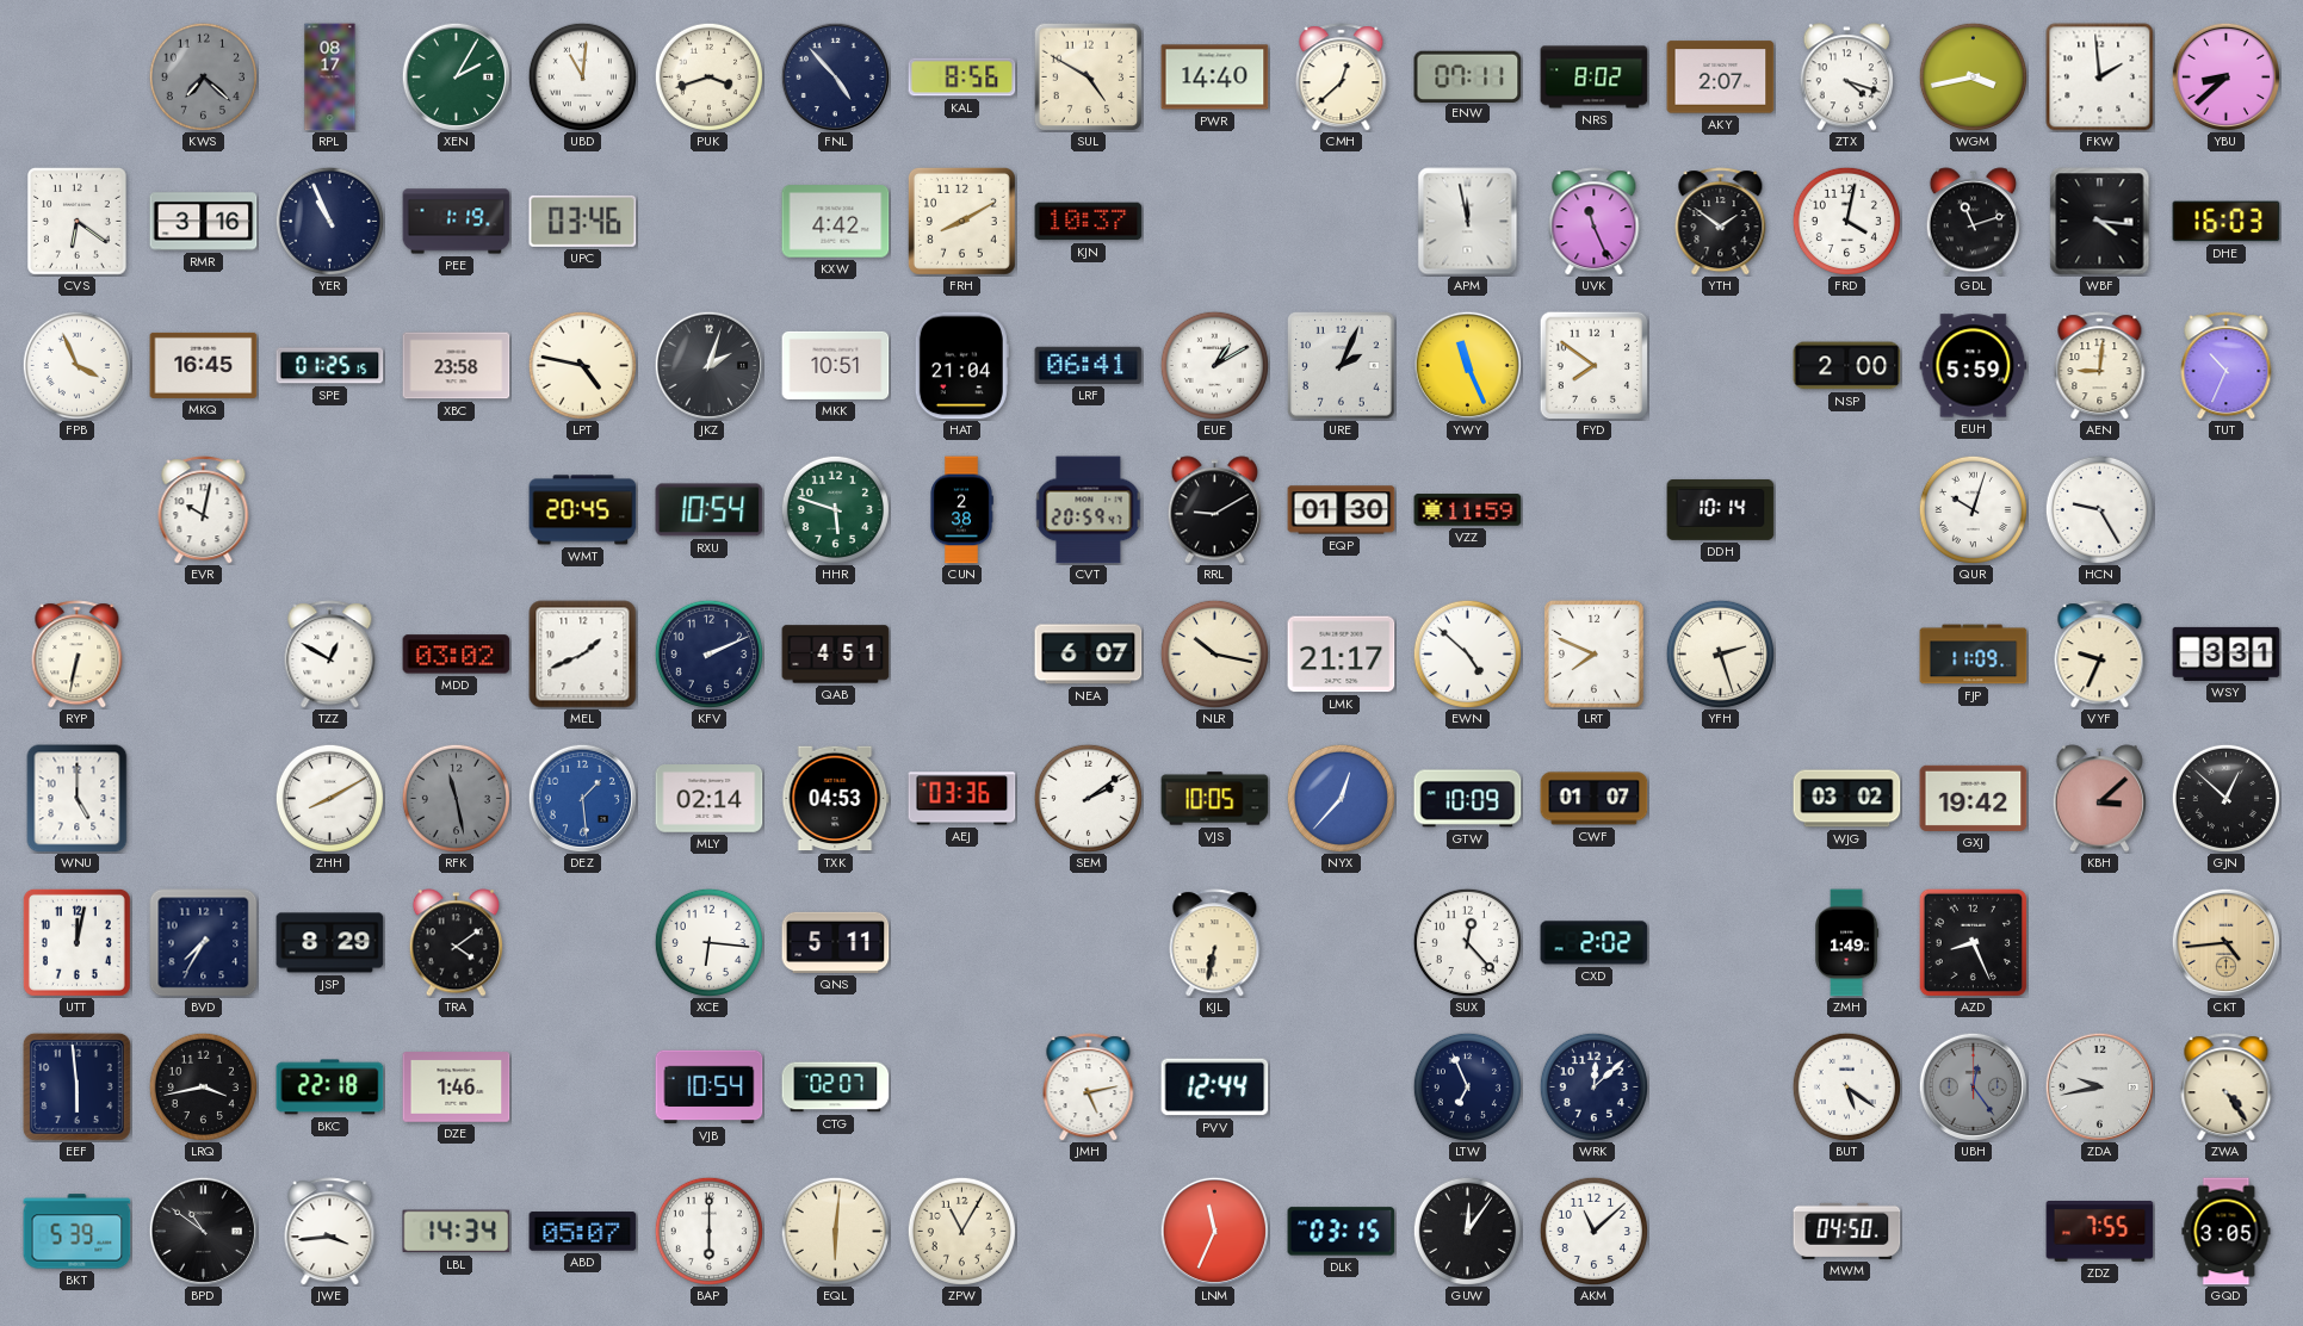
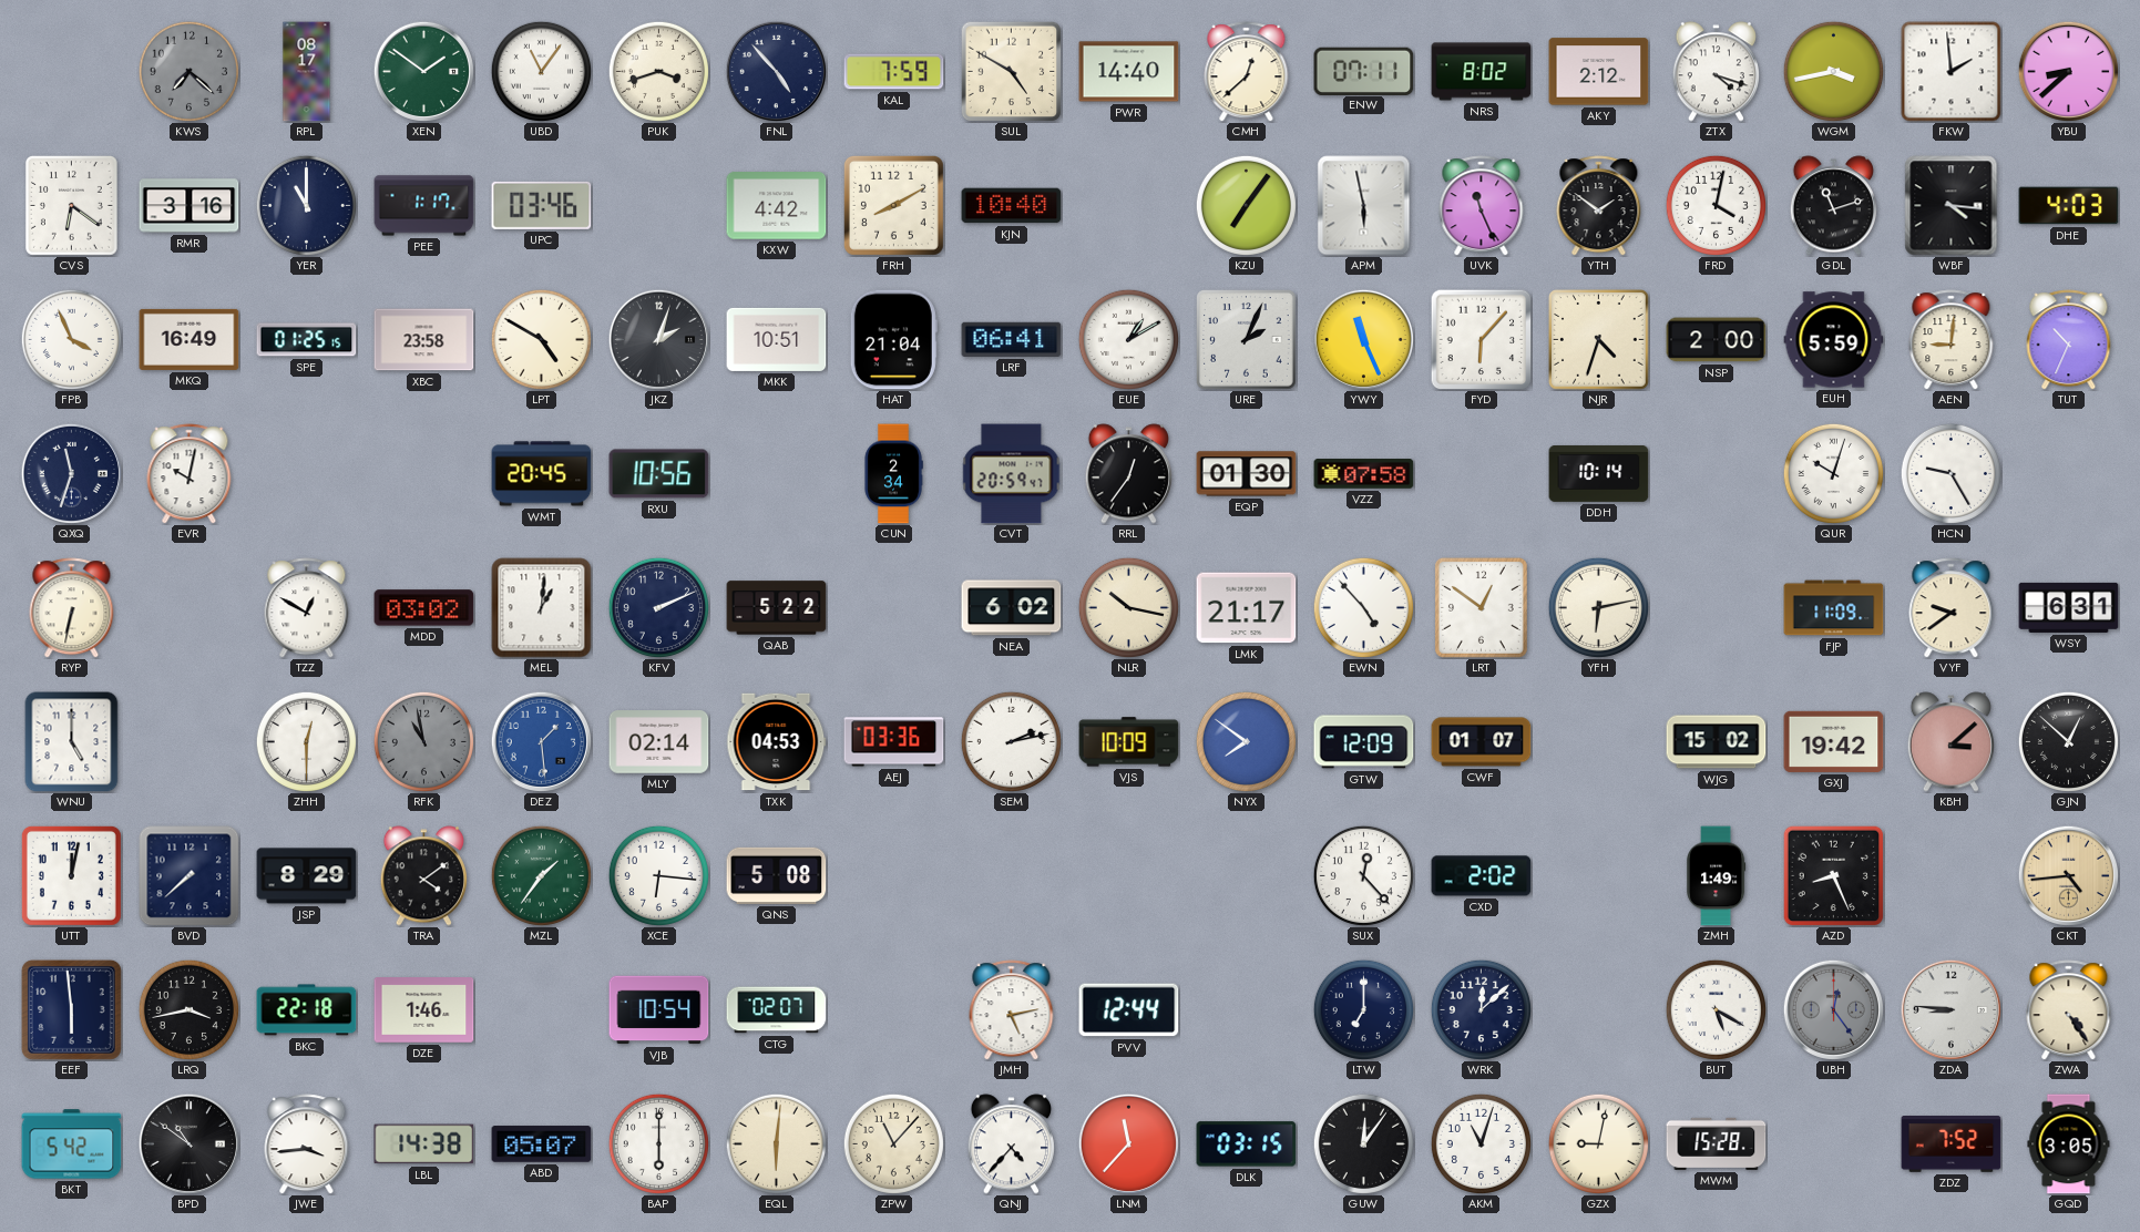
XEN: 2:05 -> 1:51
UBD: 11:01 -> 11:06
KAL: 8:56 -> 7:59
AKY: 2:07 -> 2:12
YER: 10:56 -> 11:00
PEE: 1:19 -> 1:17
KJN: 10:37 -> 10:40
KZU: none -> 7:06
APM: 11:58 -> 5:58
DHE: 16:03 -> 4:03
MKQ: 16:45 -> 16:49
LPT: 4:47 -> 4:50
FYD: 7:51 -> 6:07
NJR: none -> 4:33
QXQ: none -> 11:33
RXU: 10:54 -> 10:56
HHR: 5:48 -> none
CUN: 2:38 -> 2:34
RRL: 9:10 -> 12:36
VZZ: 11:59 -> 07:58
MEL: 1:41 -> 1:01
QAB: 4:51 -> 5:22
NEA: 6:07 -> 6:02
EWN: 4:52 -> 4:53
LRT: 7:49 -> 12:51
YFH: 2:27 -> 6:13
VYF: 9:34 -> 9:39
WSY: 3:31 -> 6:31
ZHH: 8:10 -> 12:30
RFK: 11:28 -> 10:58
SEM: 2:09 -> 2:13
VJS: 10:05 -> 10:09
NYX: 12:37 -> 7:51
GTW: 10:09 -> 12:09
WJG: 03:02 -> 15:02
BVD: 7:35 -> 7:38
MZL: none -> 1:36
QNS: 5:11 -> 5:08
KJL: 6:32 -> none
LTW: 6:56 -> 7:00
BUT: 5:21 -> 5:20
ZDA: 9:43 -> 8:46
BKT: 5:39 -> 5:42
LBL: 14:34 -> 14:38
ZPW: 11:05 -> 11:07
QNJ: none -> 4:37
LNM: 11:34 -> 11:37
AKM: 11:08 -> 11:03
GZX: none -> 9:02
MWM: 04:50 -> 15:28
ZDZ: 7:55 -> 7:52
